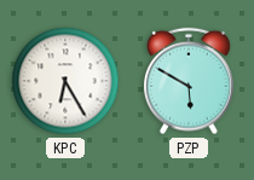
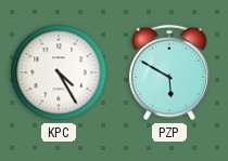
KPC: 6:25 -> 4:25
